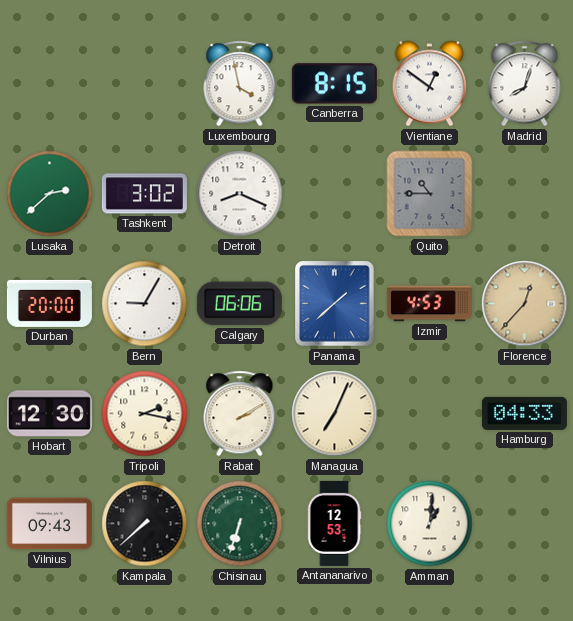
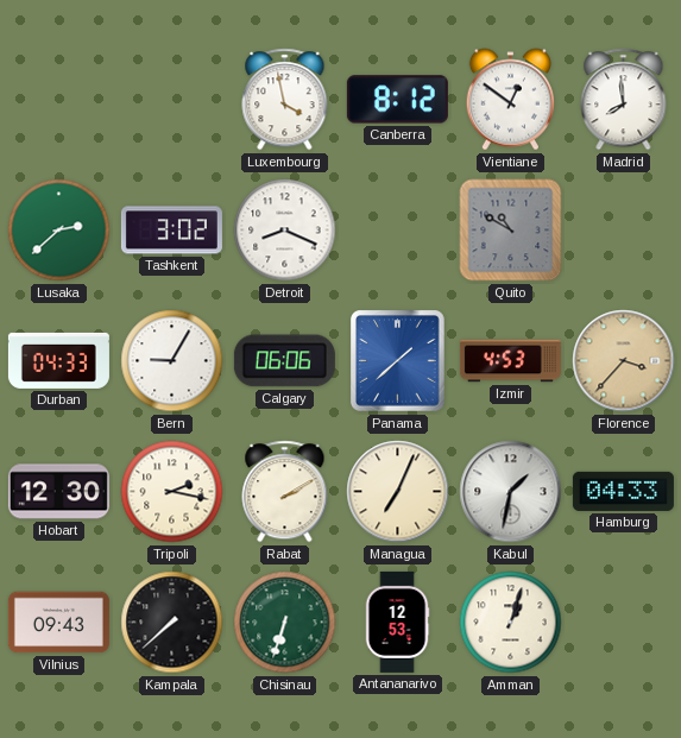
Canberra: 8:15 -> 8:12
Madrid: 8:03 -> 7:59
Quito: 10:45 -> 10:50
Durban: 20:00 -> 04:33
Florence: 12:37 -> 3:37
Kabul: none -> 1:32
Amman: 1:01 -> 1:03
